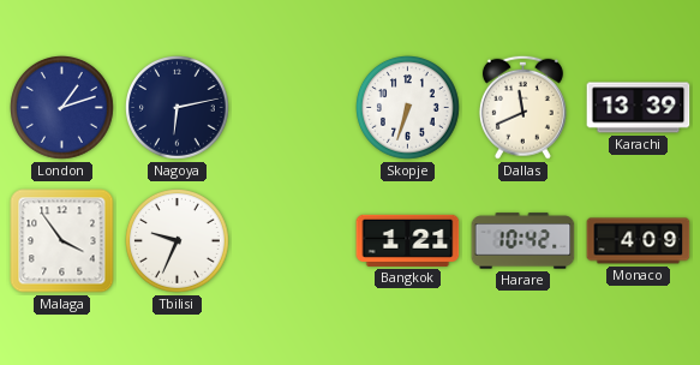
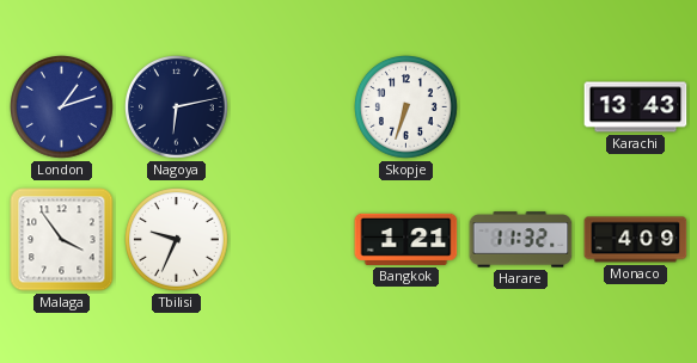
Dallas: 11:41 -> none
Karachi: 13:39 -> 13:43
Harare: 10:42 -> 11:32
